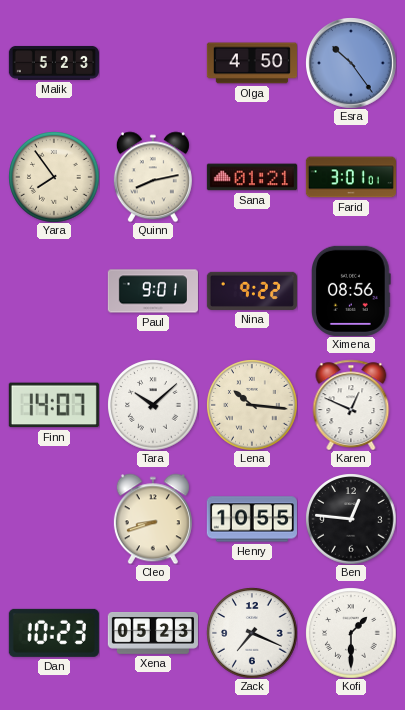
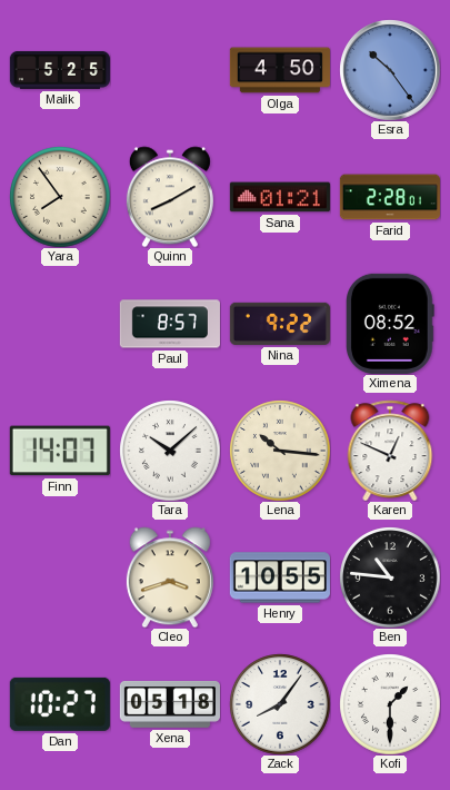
Malik: 5:23 -> 5:25
Quinn: 8:13 -> 8:10
Farid: 3:01 -> 2:28
Paul: 9:01 -> 8:57
Ximena: 08:56 -> 08:52
Cleo: 8:42 -> 3:42
Ben: 12:46 -> 10:46
Dan: 10:23 -> 10:27
Xena: 05:23 -> 05:18
Zack: 7:19 -> 8:06
